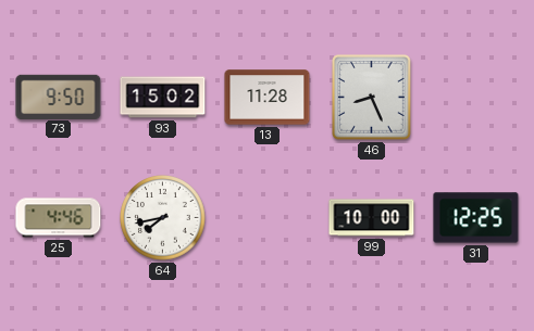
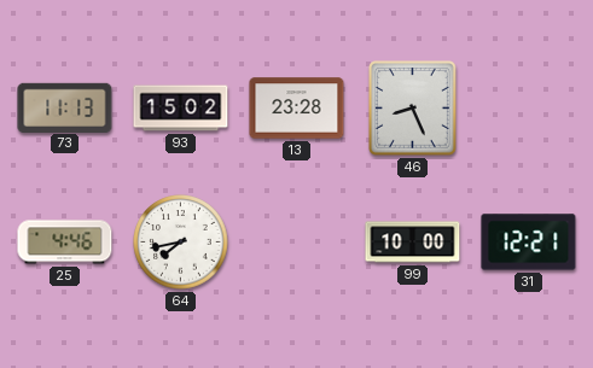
73: 9:50 -> 11:13
13: 11:28 -> 23:28
31: 12:25 -> 12:21
